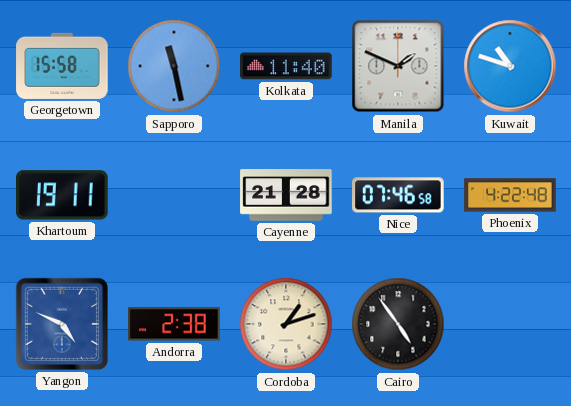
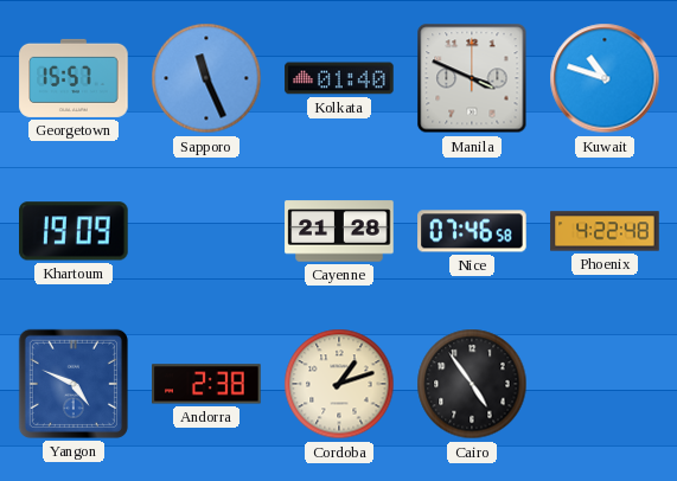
Georgetown: 15:58 -> 15:57
Sapporo: 11:28 -> 11:26
Kolkata: 11:40 -> 01:40
Manila: 1:49 -> 3:49
Khartoum: 19:11 -> 19:09
